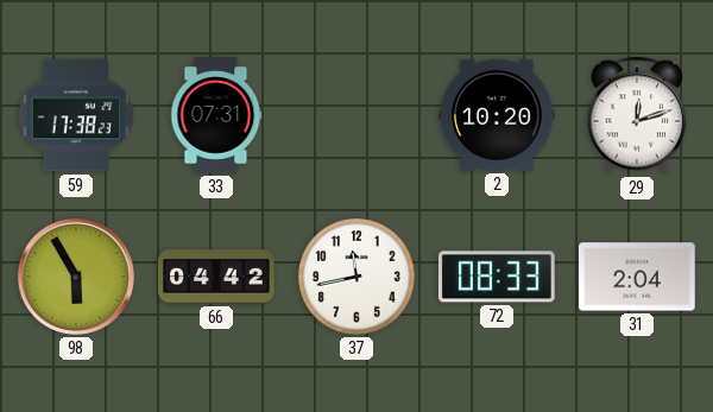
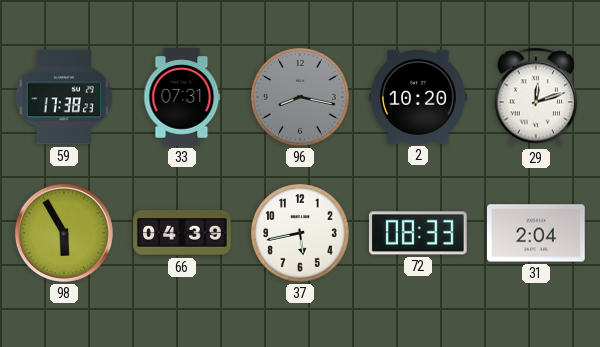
96: none -> 8:17
66: 04:42 -> 04:39
37: 11:43 -> 5:43
